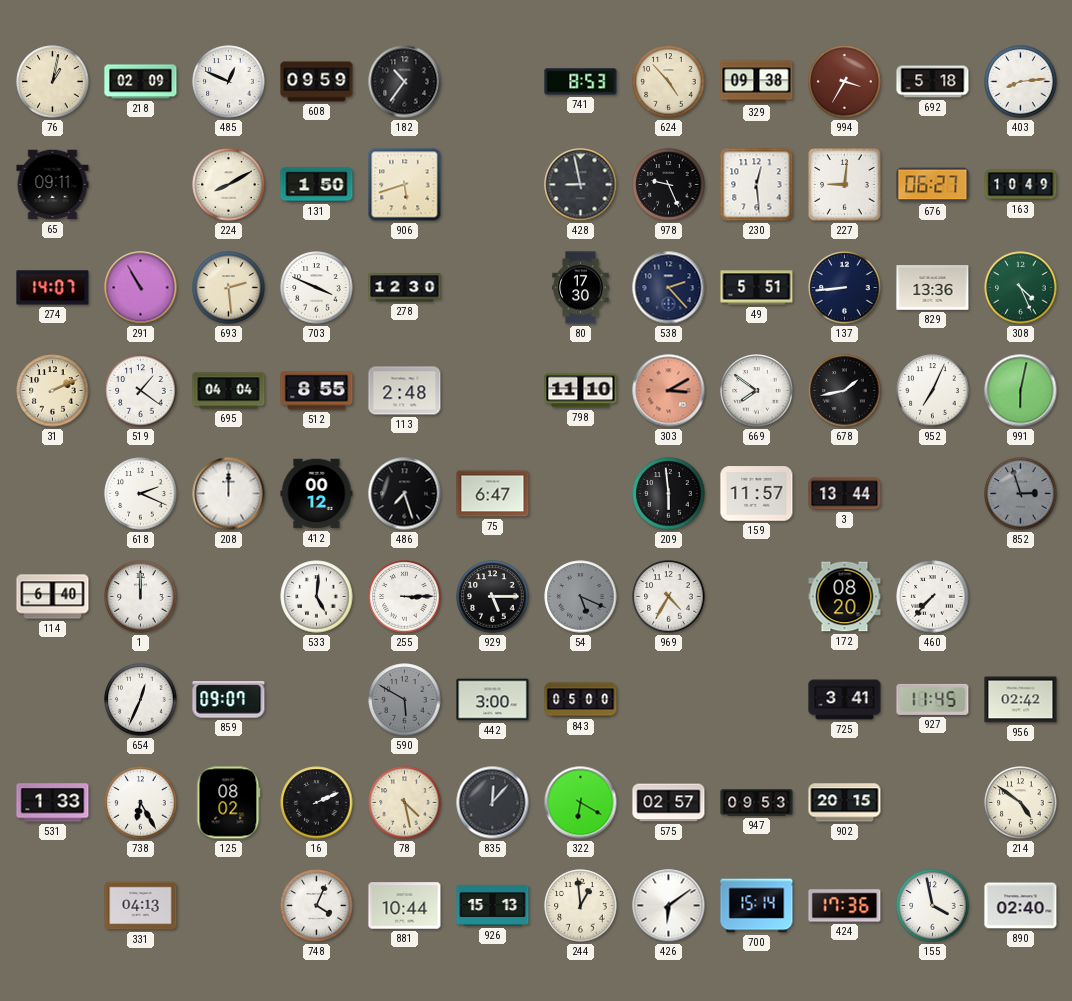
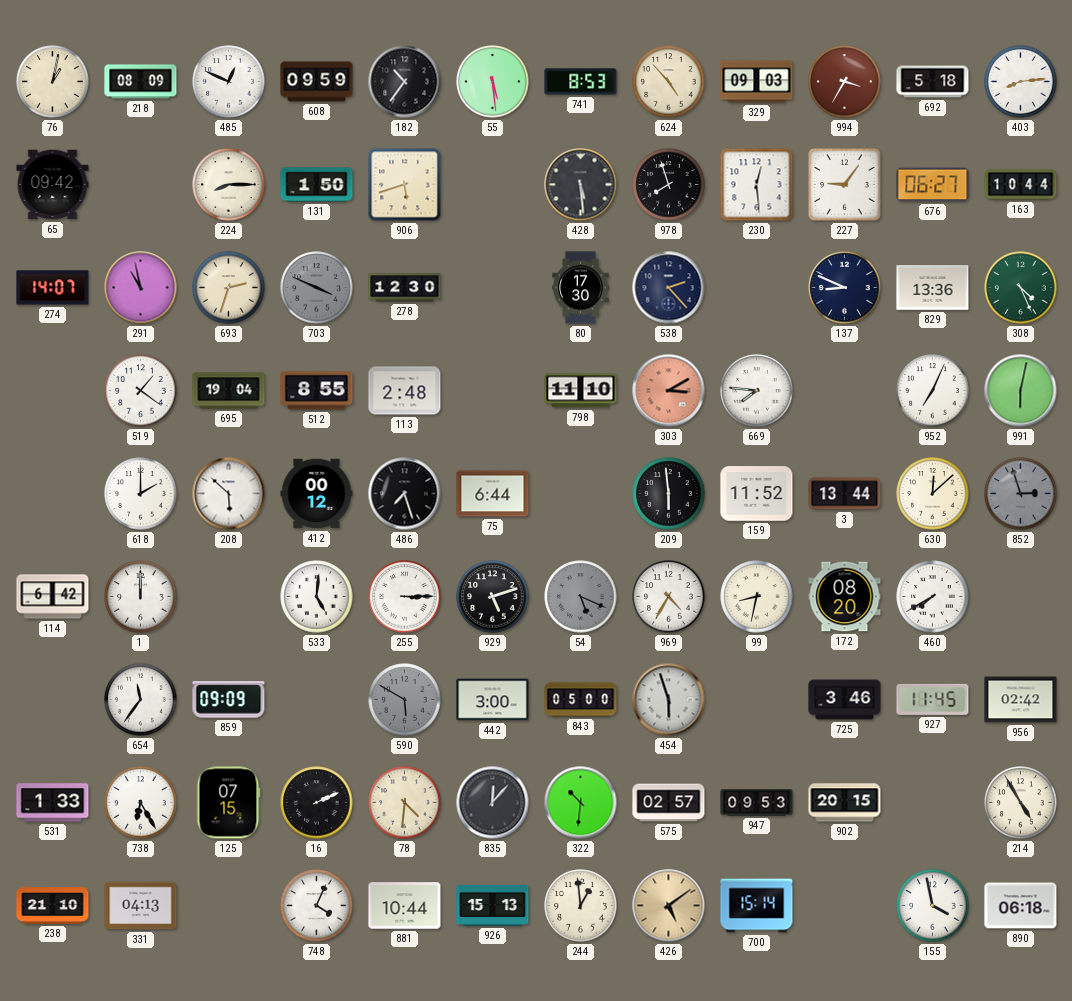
218: 02:09 -> 08:09
55: none -> 5:29
329: 09:38 -> 09:03
65: 09:11 -> 09:42
224: 8:10 -> 8:15
428: 8:58 -> 5:29
978: 9:26 -> 7:57
227: 9:01 -> 9:06
163: 10:49 -> 10:44
291: 10:55 -> 10:58
693: 2:29 -> 2:33
703 dial: white -> grey
49: 5:51 -> none
137: 8:44 -> 8:49
31: 2:11 -> none
695: 04:04 -> 19:04
669: 7:51 -> 7:46
678: 1:43 -> none
618: 2:19 -> 2:00
208: 12:00 -> 5:52
75: 6:47 -> 6:44
159: 11:57 -> 11:52
630: none -> 12:08
114: 6:40 -> 6:42
929: 5:15 -> 5:12
99: none -> 8:32
460: 7:37 -> 7:40
654: 12:34 -> 11:36
859: 09:07 -> 09:09
454: none -> 5:57
725: 3:41 -> 3:46
125: 08:02 -> 07:15
78: 4:28 -> 4:31
322: 6:20 -> 10:31
214: 4:51 -> 4:55
238: none -> 21:10
426: 6:09 -> 5:09
426 dial: white -> champagne
424: 17:36 -> none
890: 02:40 -> 06:18
